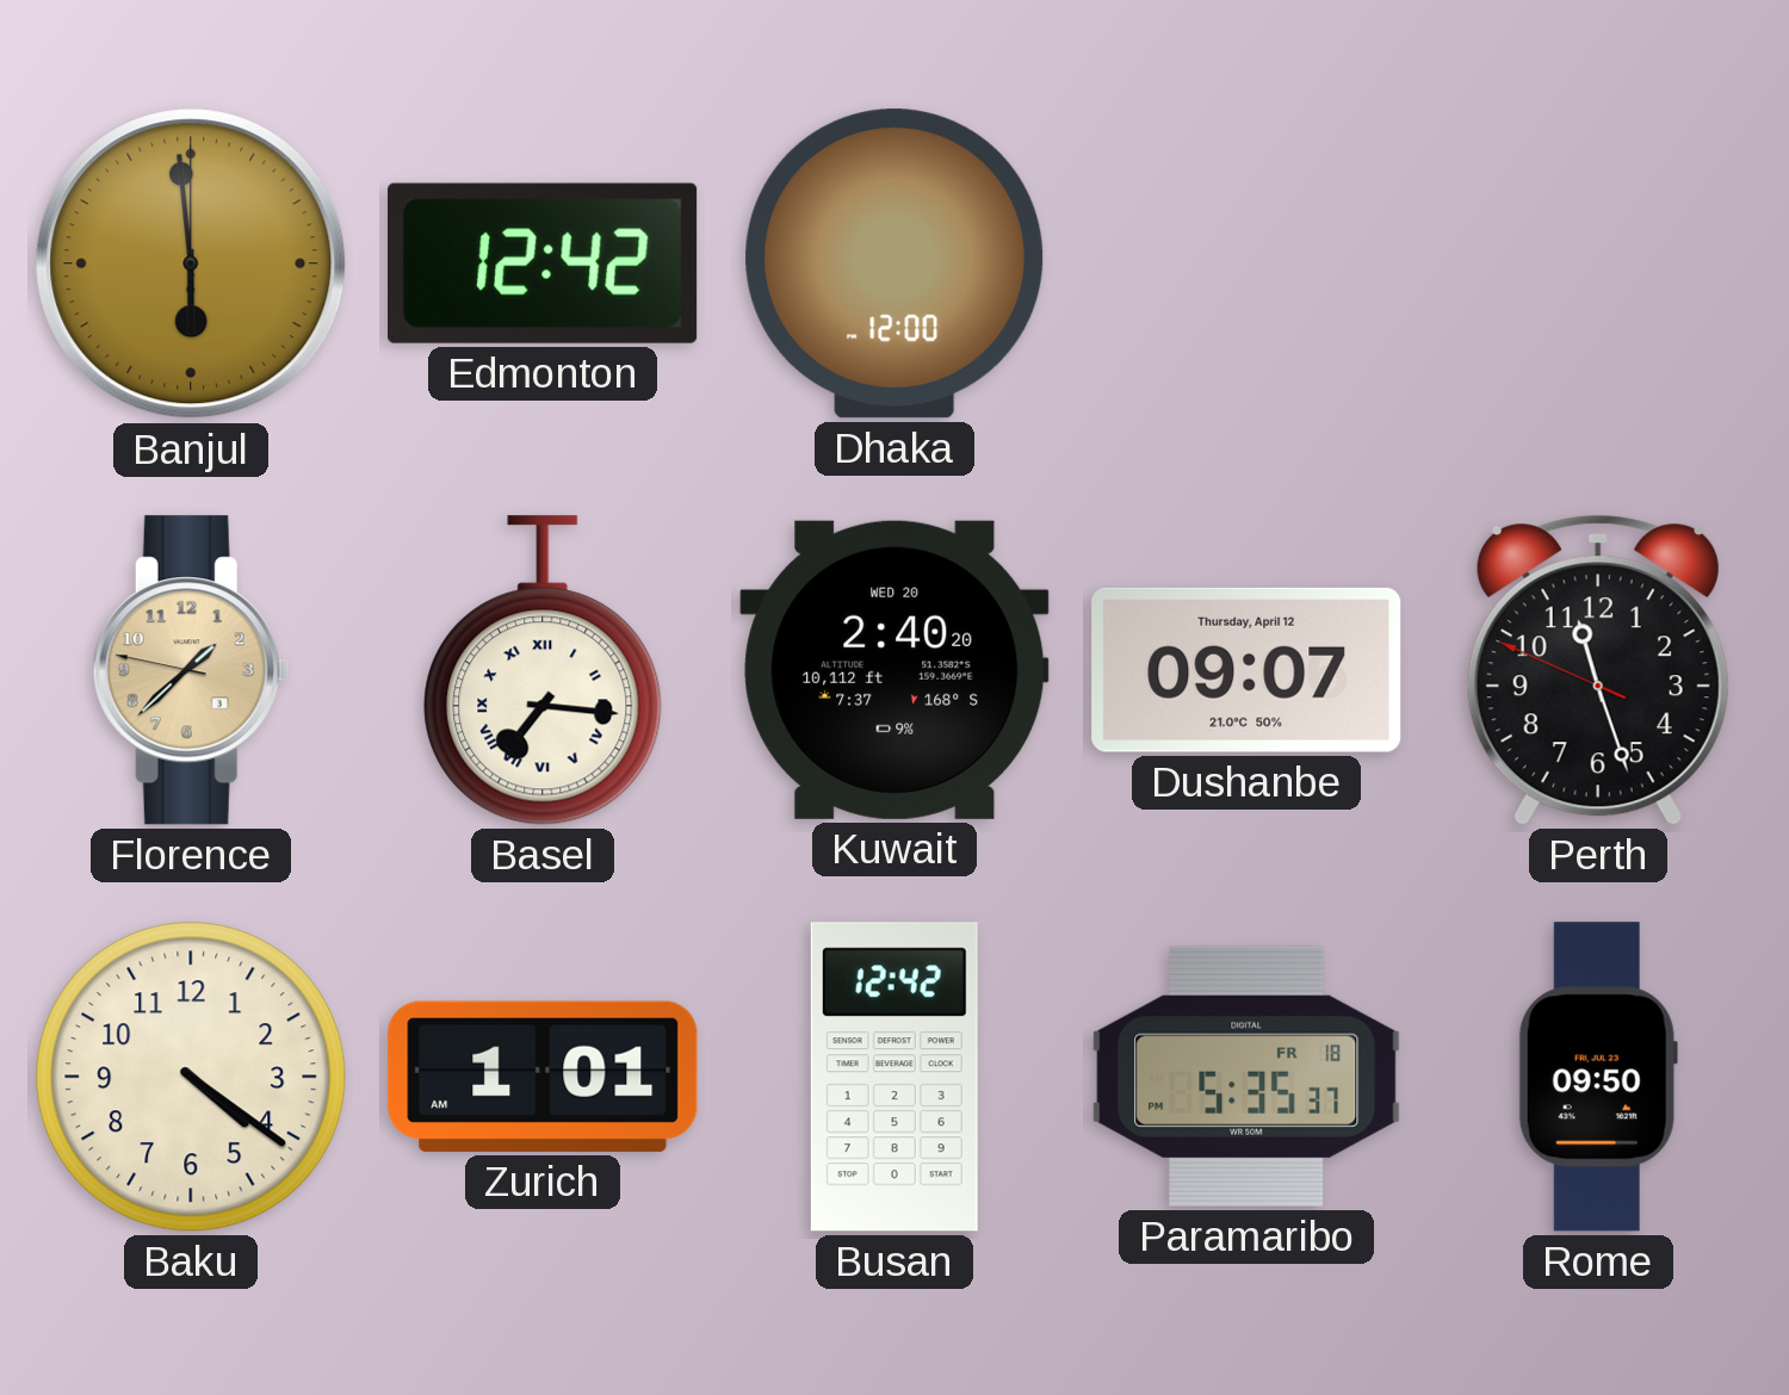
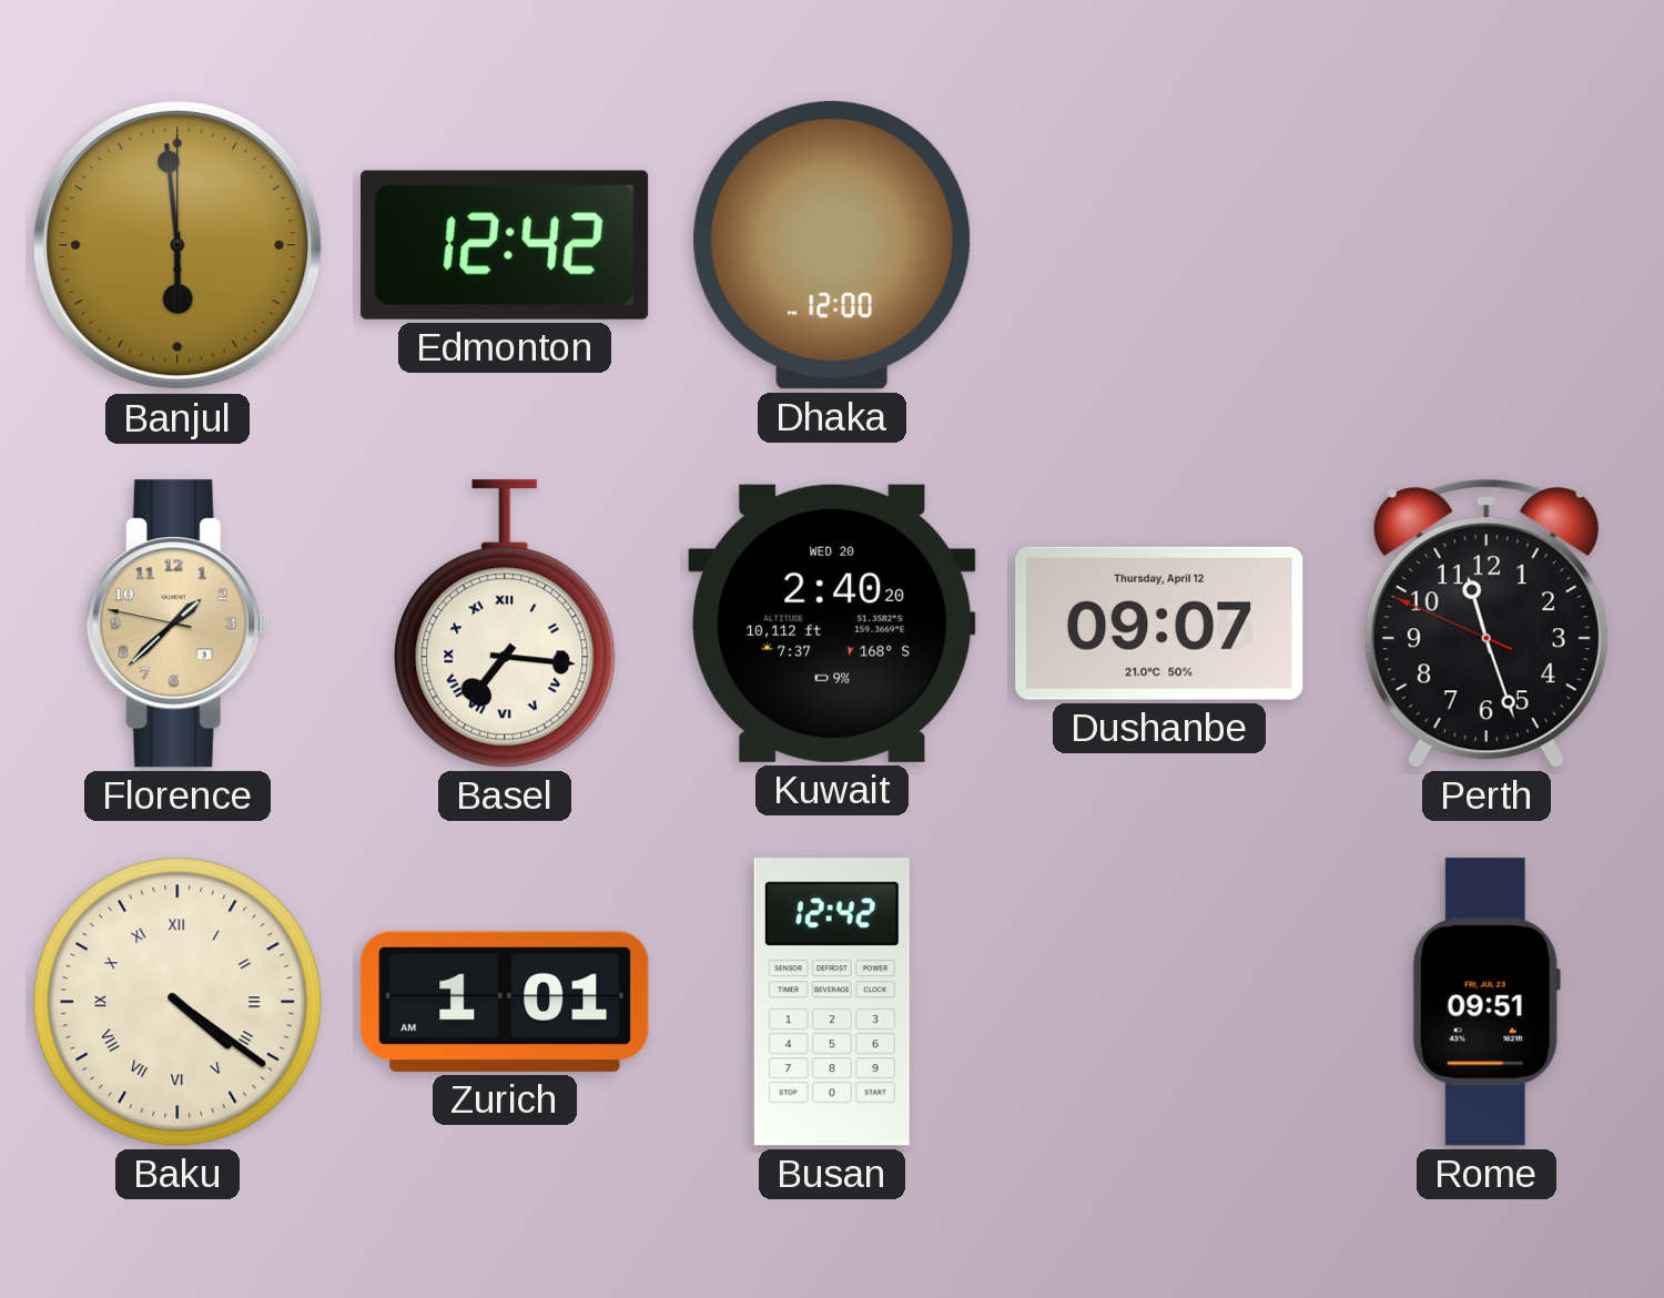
Baku numerals: Arabic -> Roman
Paramaribo: 5:35 -> none
Rome: 09:50 -> 09:51
